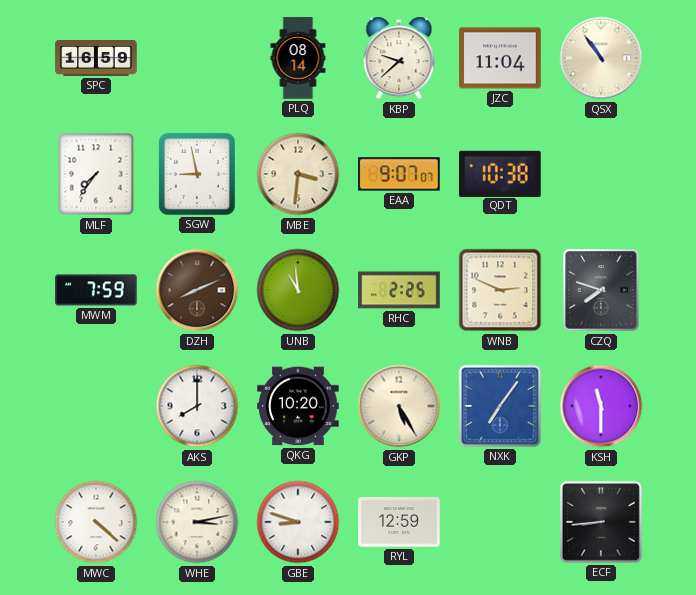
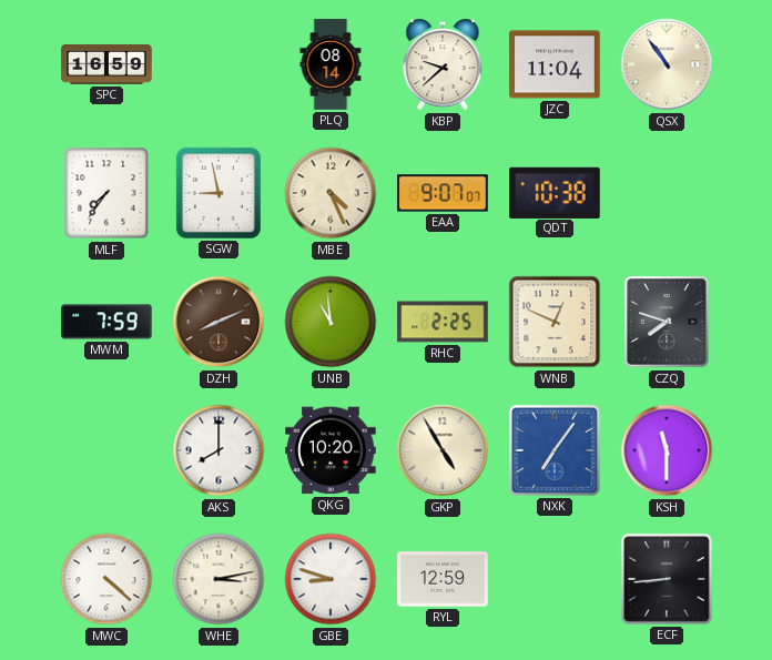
MBE: 3:31 -> 4:26
WNB: 2:49 -> 12:49
GKP: 5:25 -> 4:55
